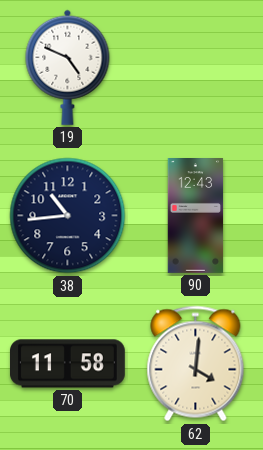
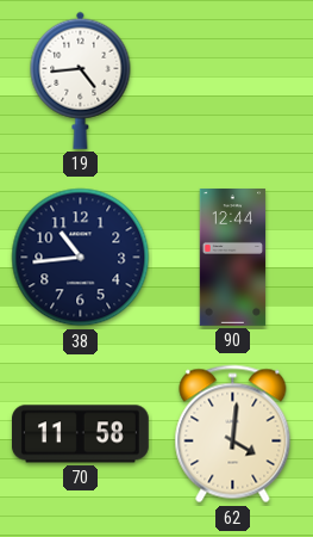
19: 4:49 -> 4:44
90: 12:43 -> 12:44
